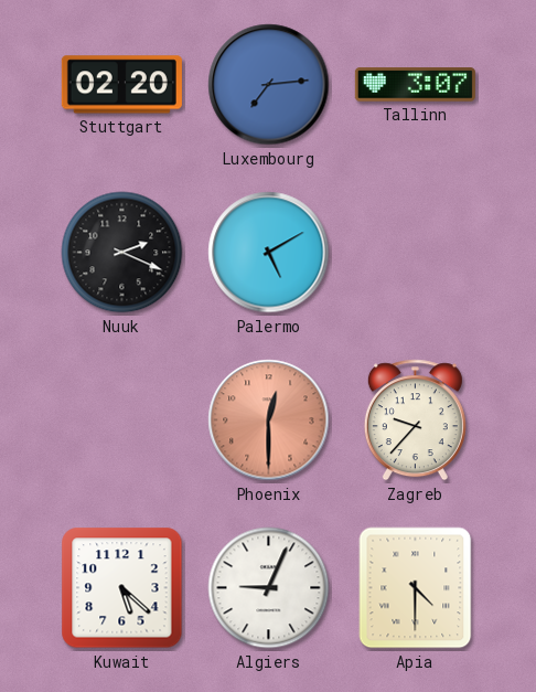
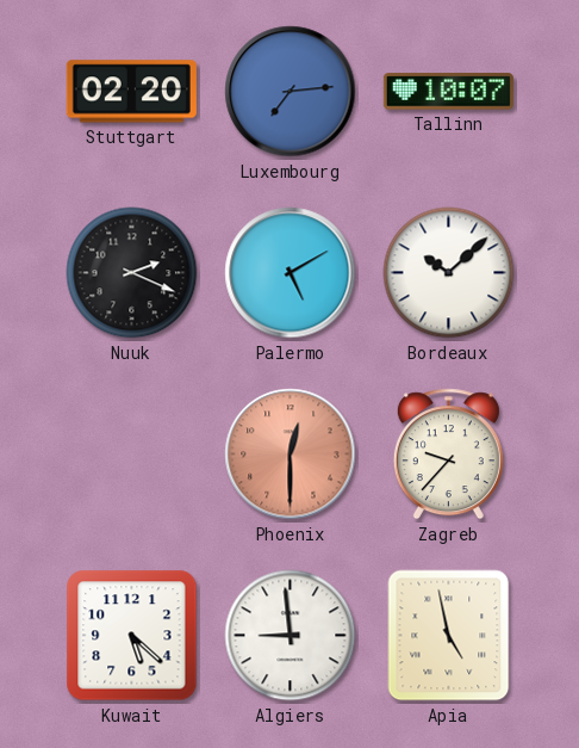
Tallinn: 3:07 -> 10:07
Bordeaux: none -> 10:08
Algiers: 9:04 -> 8:59
Apia: 4:30 -> 4:58
